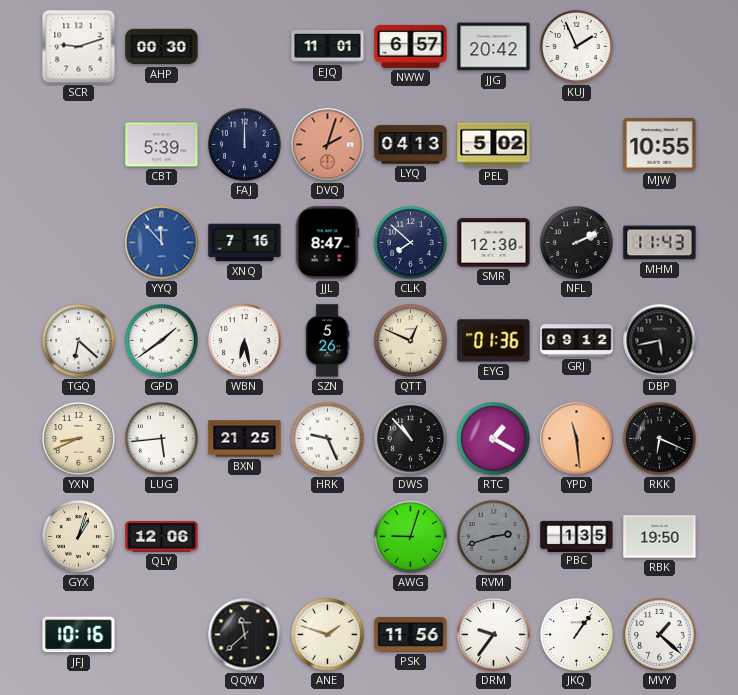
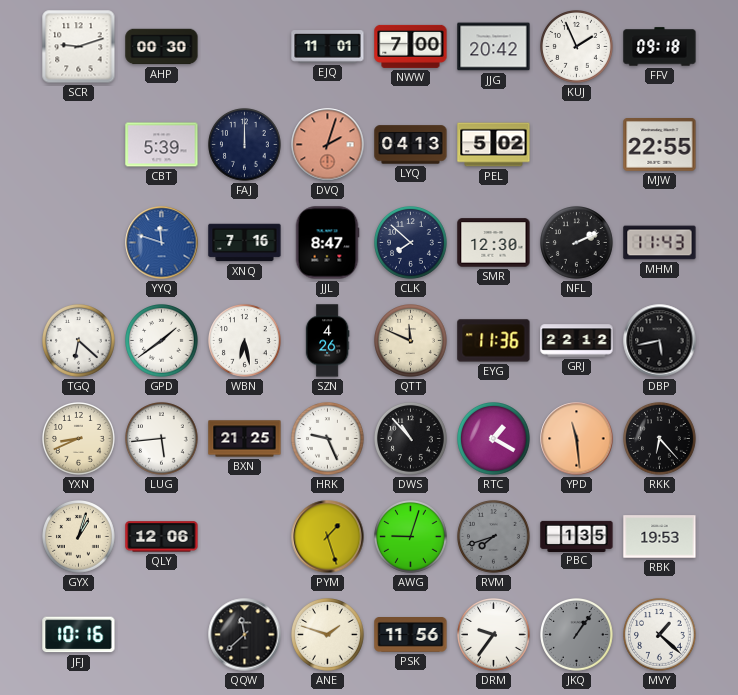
NWW: 6:57 -> 7:00
FFV: none -> 09:18
MJW: 10:55 -> 22:55
YYQ: 11:53 -> 11:48
SZN: 5:26 -> 4:26
QTT: 12:49 -> 11:49
EYG: 01:36 -> 11:36
GRJ: 09:12 -> 22:12
RKK: 6:19 -> 6:23
PYM: none -> 1:27
RVM: 2:42 -> 7:42
RBK: 19:50 -> 19:53
JKQ dial: white -> grey
